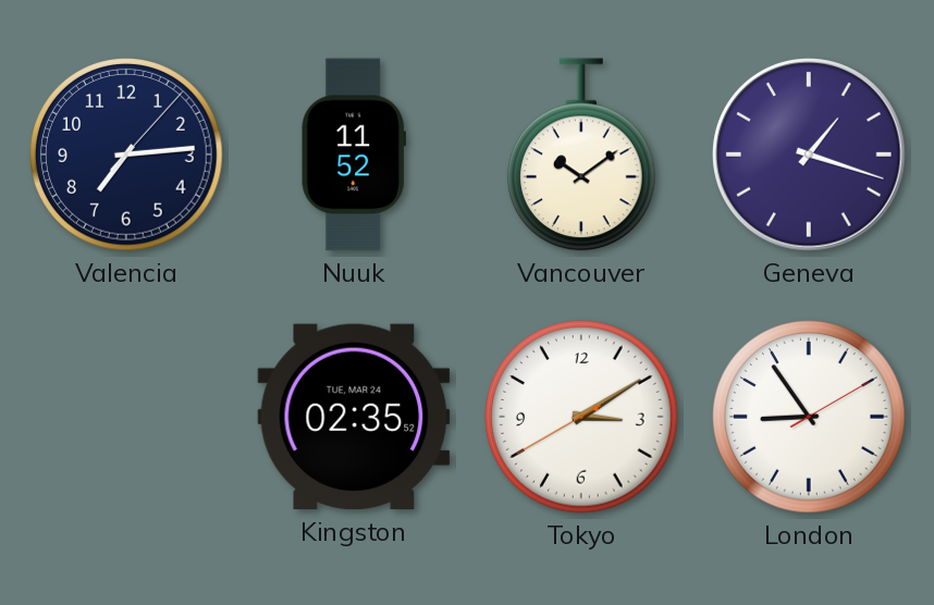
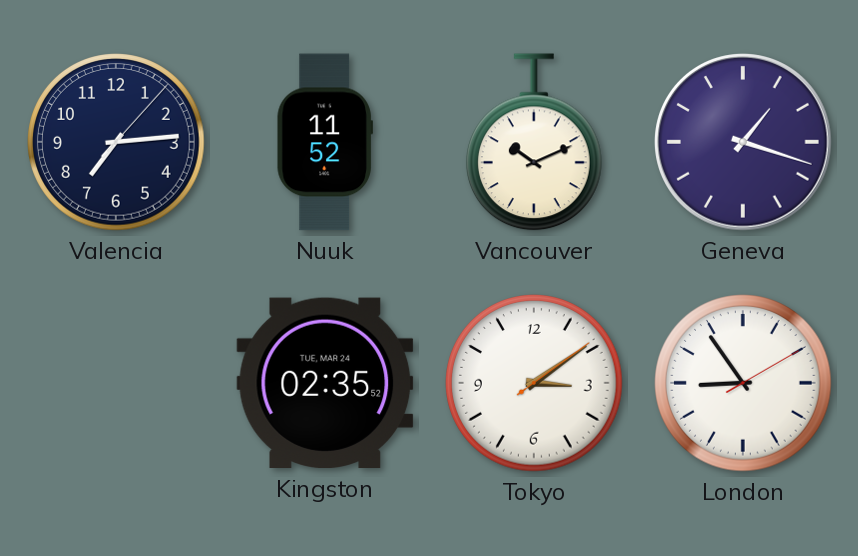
Vancouver: 10:09 -> 10:11
Tokyo: 3:09:40 -> 3:09:09
